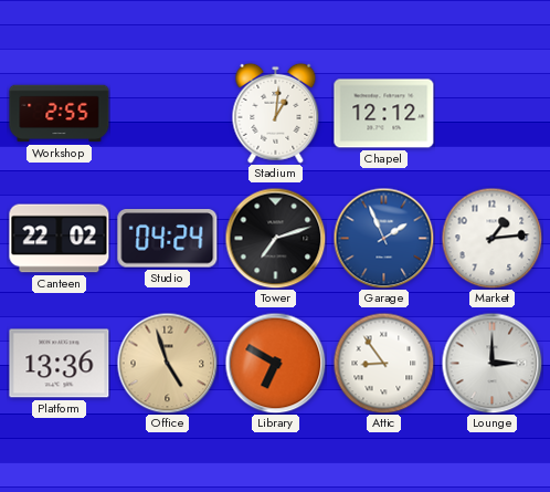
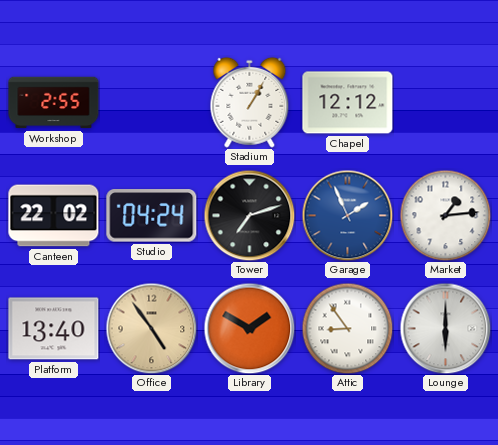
Stadium: 1:01 -> 1:05
Platform: 13:36 -> 13:40
Office: 4:57 -> 4:54
Library: 6:50 -> 1:50
Lounge: 3:00 -> 6:00
